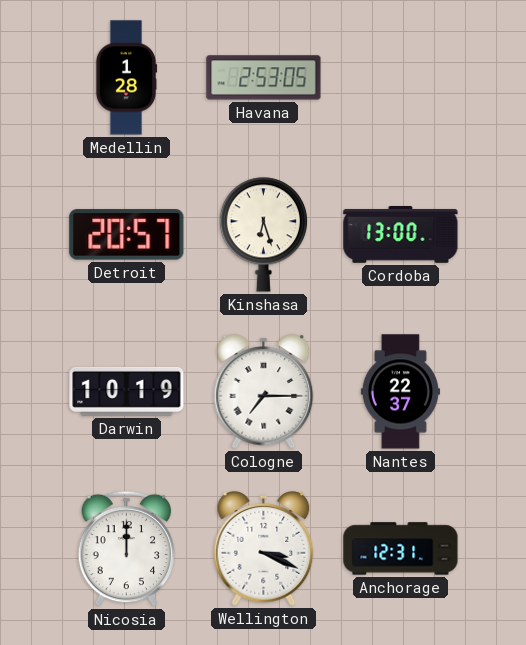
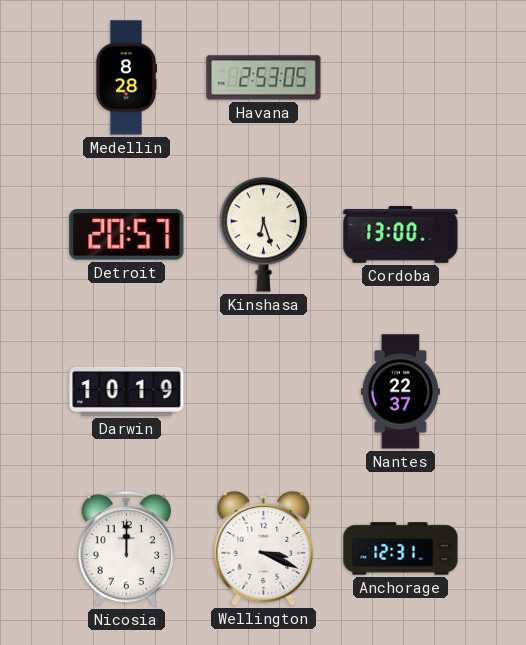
Medellin: 1:28 -> 8:28
Cologne: 7:15 -> none
